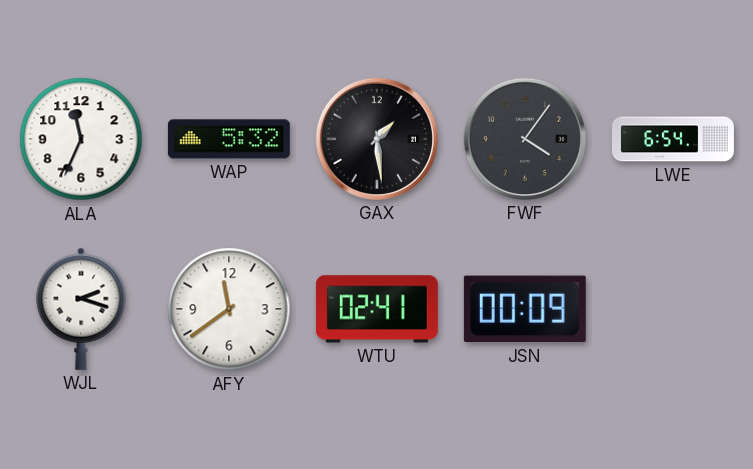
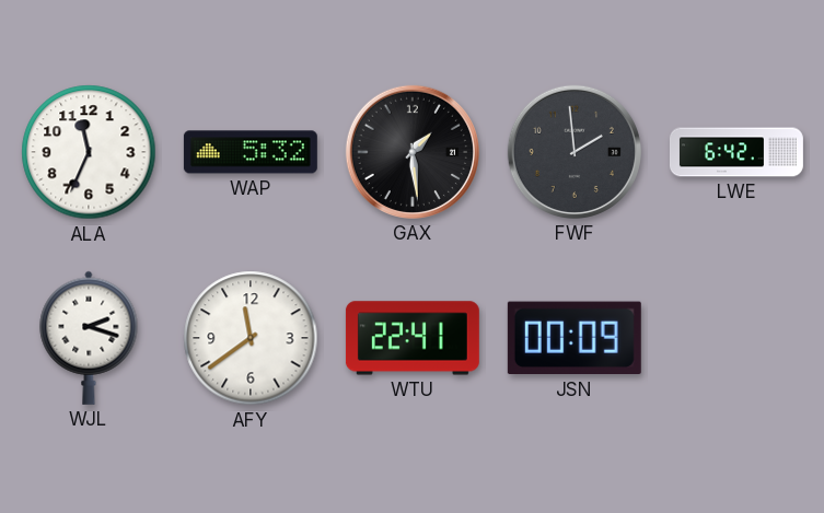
FWF: 4:06 -> 1:59
LWE: 6:54 -> 6:42
WTU: 02:41 -> 22:41
